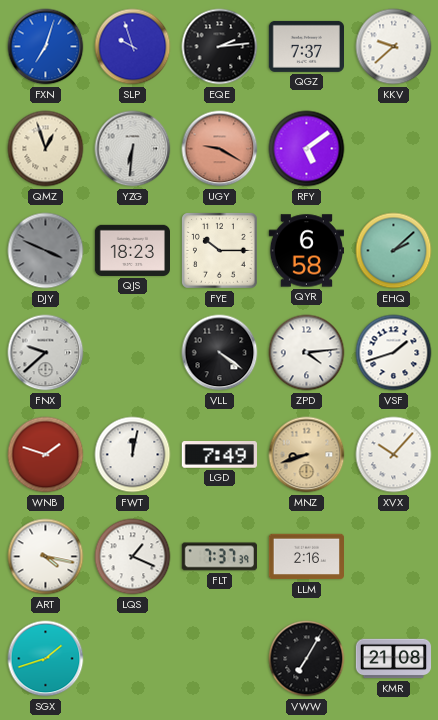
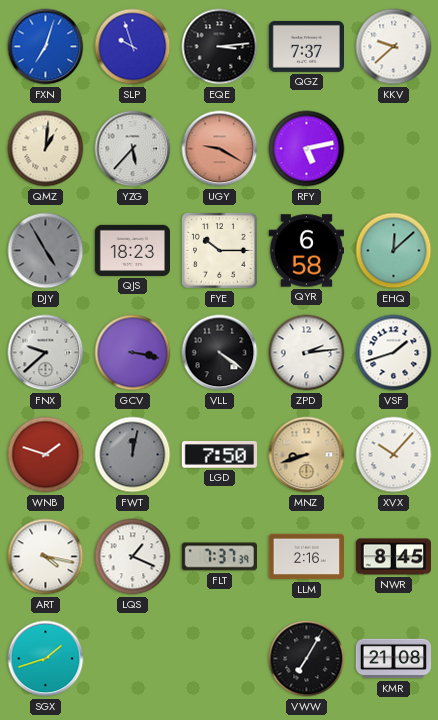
EQE: 2:14 -> 3:14
QMZ: 12:57 -> 1:01
YZG: 6:31 -> 5:37
RFY: 5:09 -> 5:13
DJY: 3:49 -> 4:55
EHQ: 2:08 -> 12:08
GCV: none -> 3:17
ZPD: 4:14 -> 2:14
FWT dial: white -> grey
LGD: 7:49 -> 7:50
NWR: none -> 8:45
